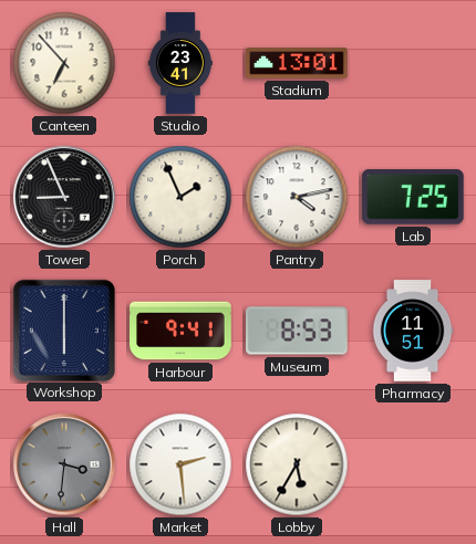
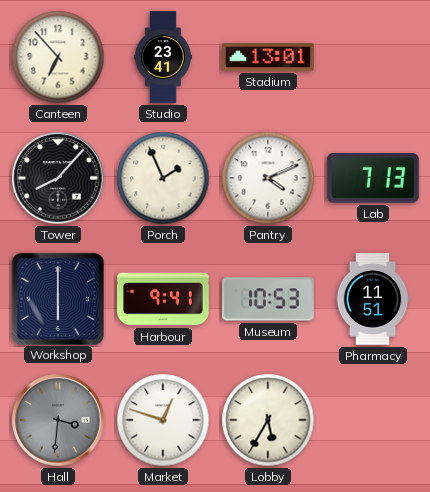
Tower: 8:56 -> 8:07
Pantry: 4:13 -> 4:11
Lab: 7:25 -> 7:13
Museum: 8:53 -> 10:53
Market: 2:29 -> 12:48
